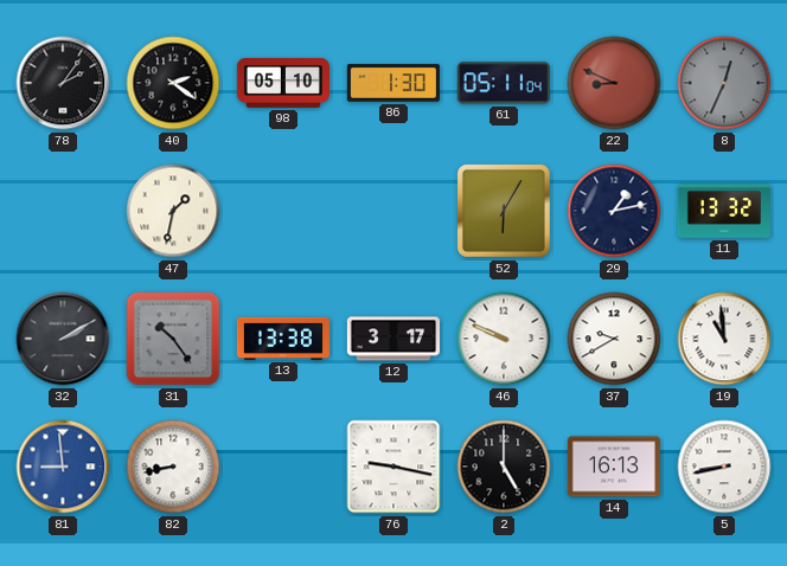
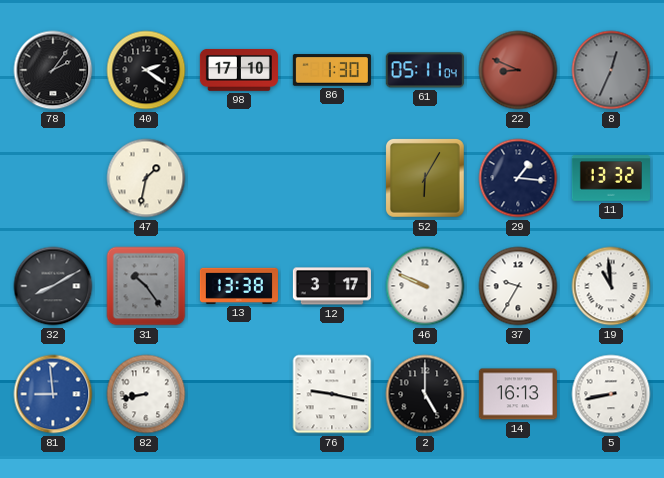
98: 05:10 -> 17:10
29: 1:13 -> 1:16
32: 2:10 -> 8:10
37: 9:40 -> 9:35
